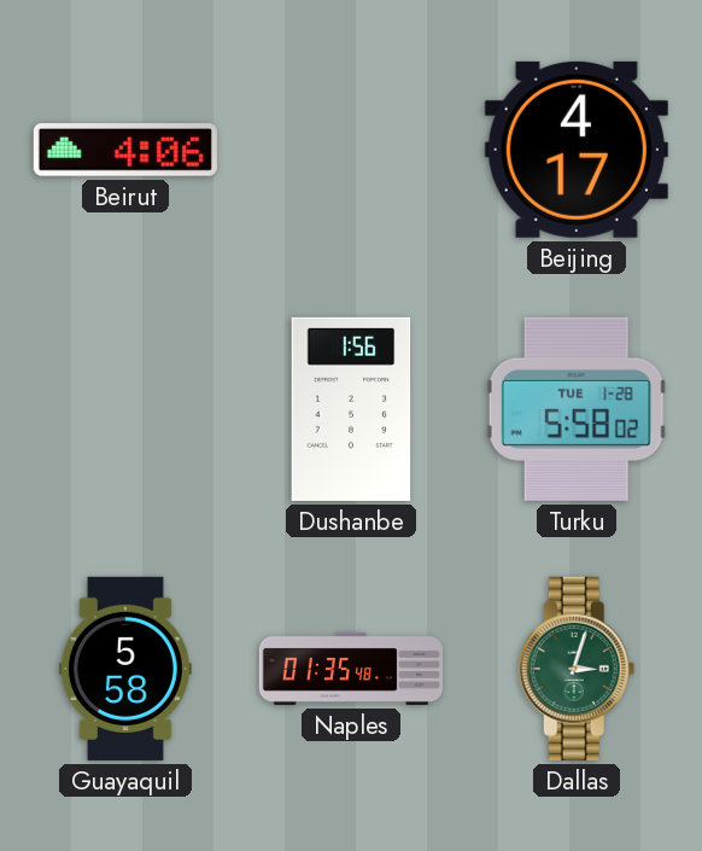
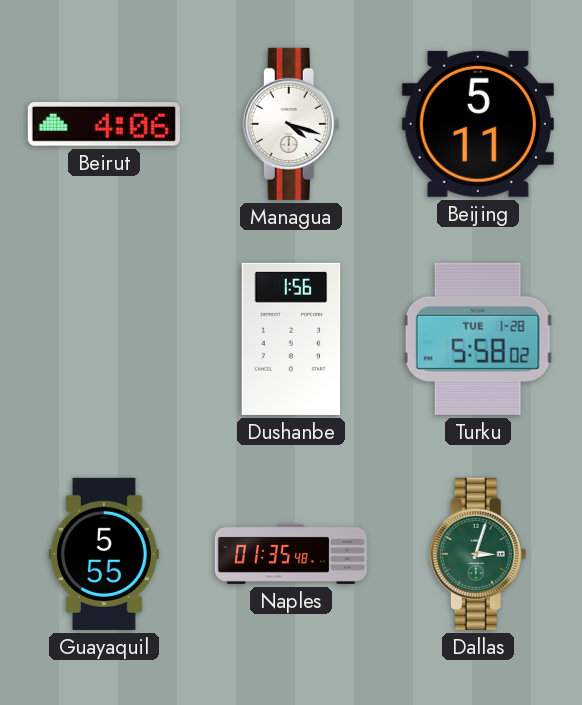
Managua: none -> 4:18
Beijing: 4:17 -> 5:11
Guayaquil: 5:58 -> 5:55
